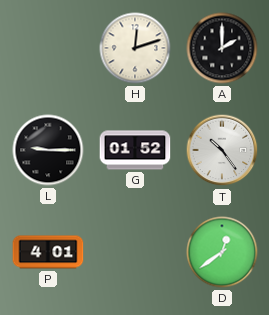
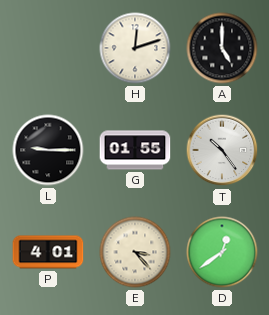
A: 2:00 -> 5:00
G: 01:52 -> 01:55
E: none -> 3:23
